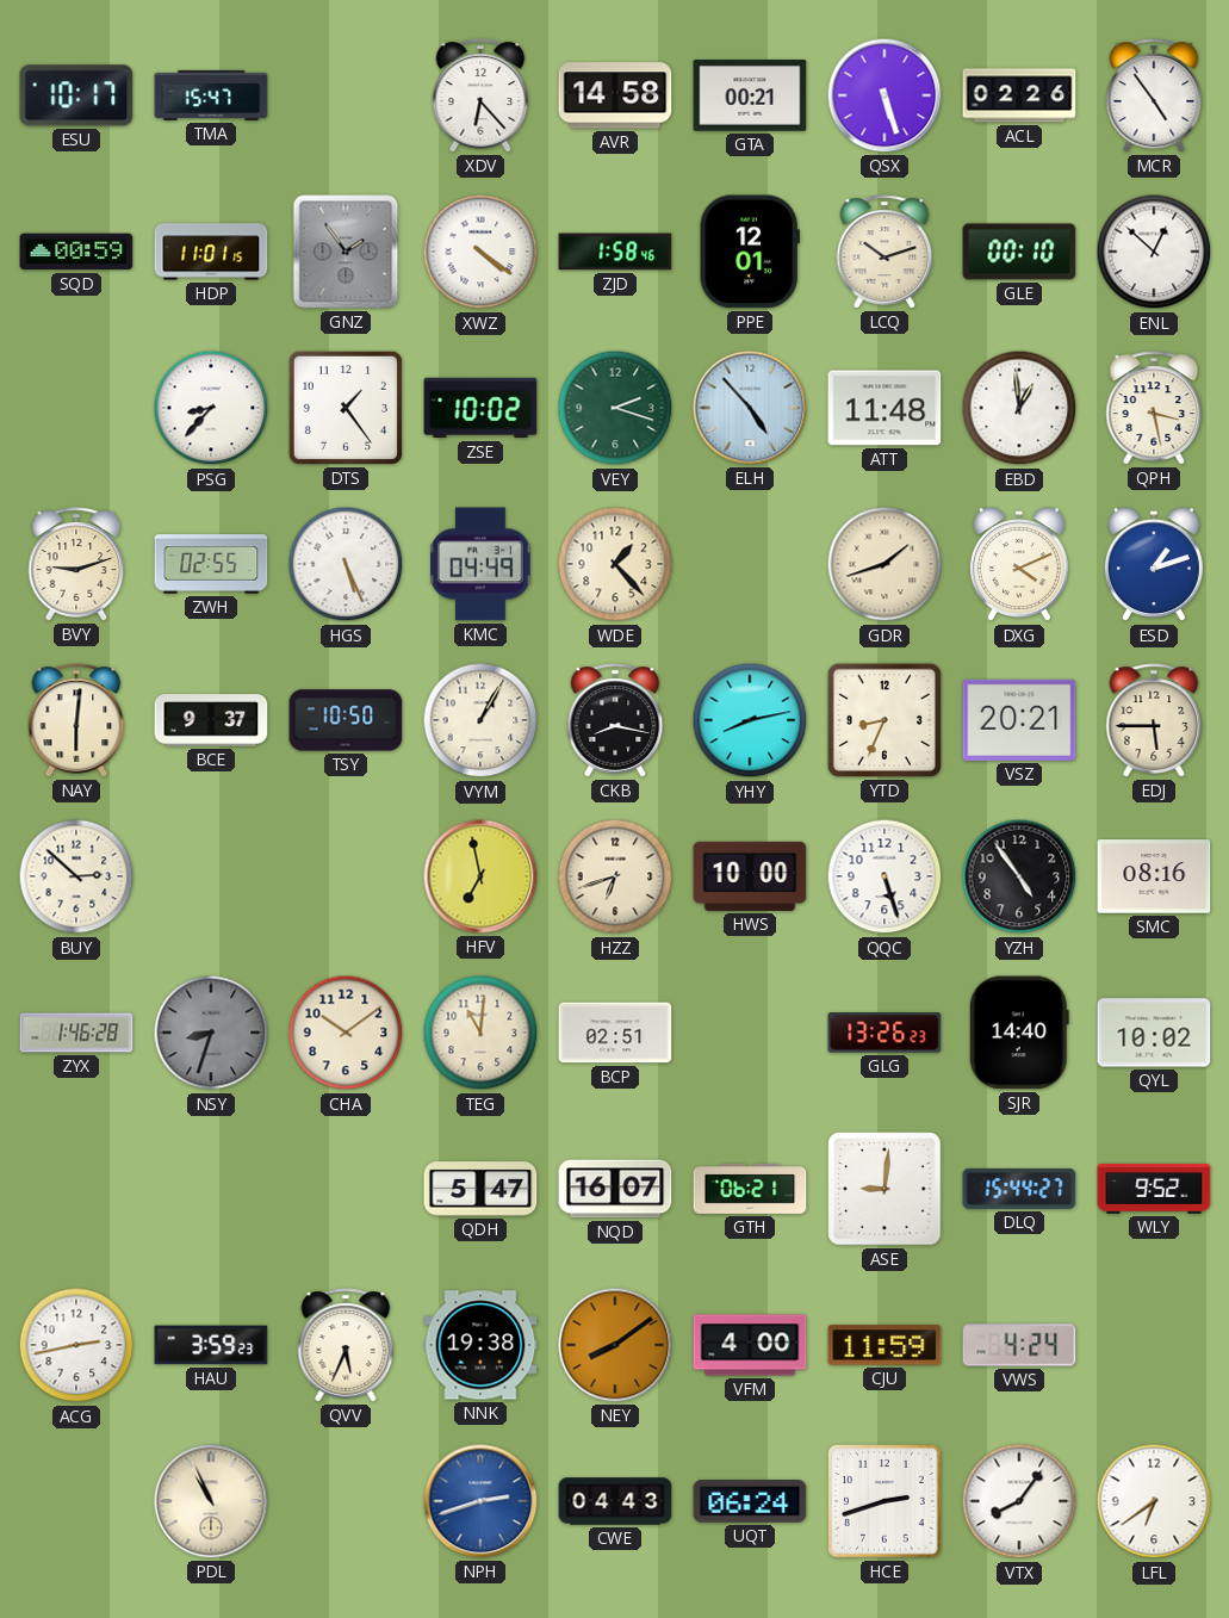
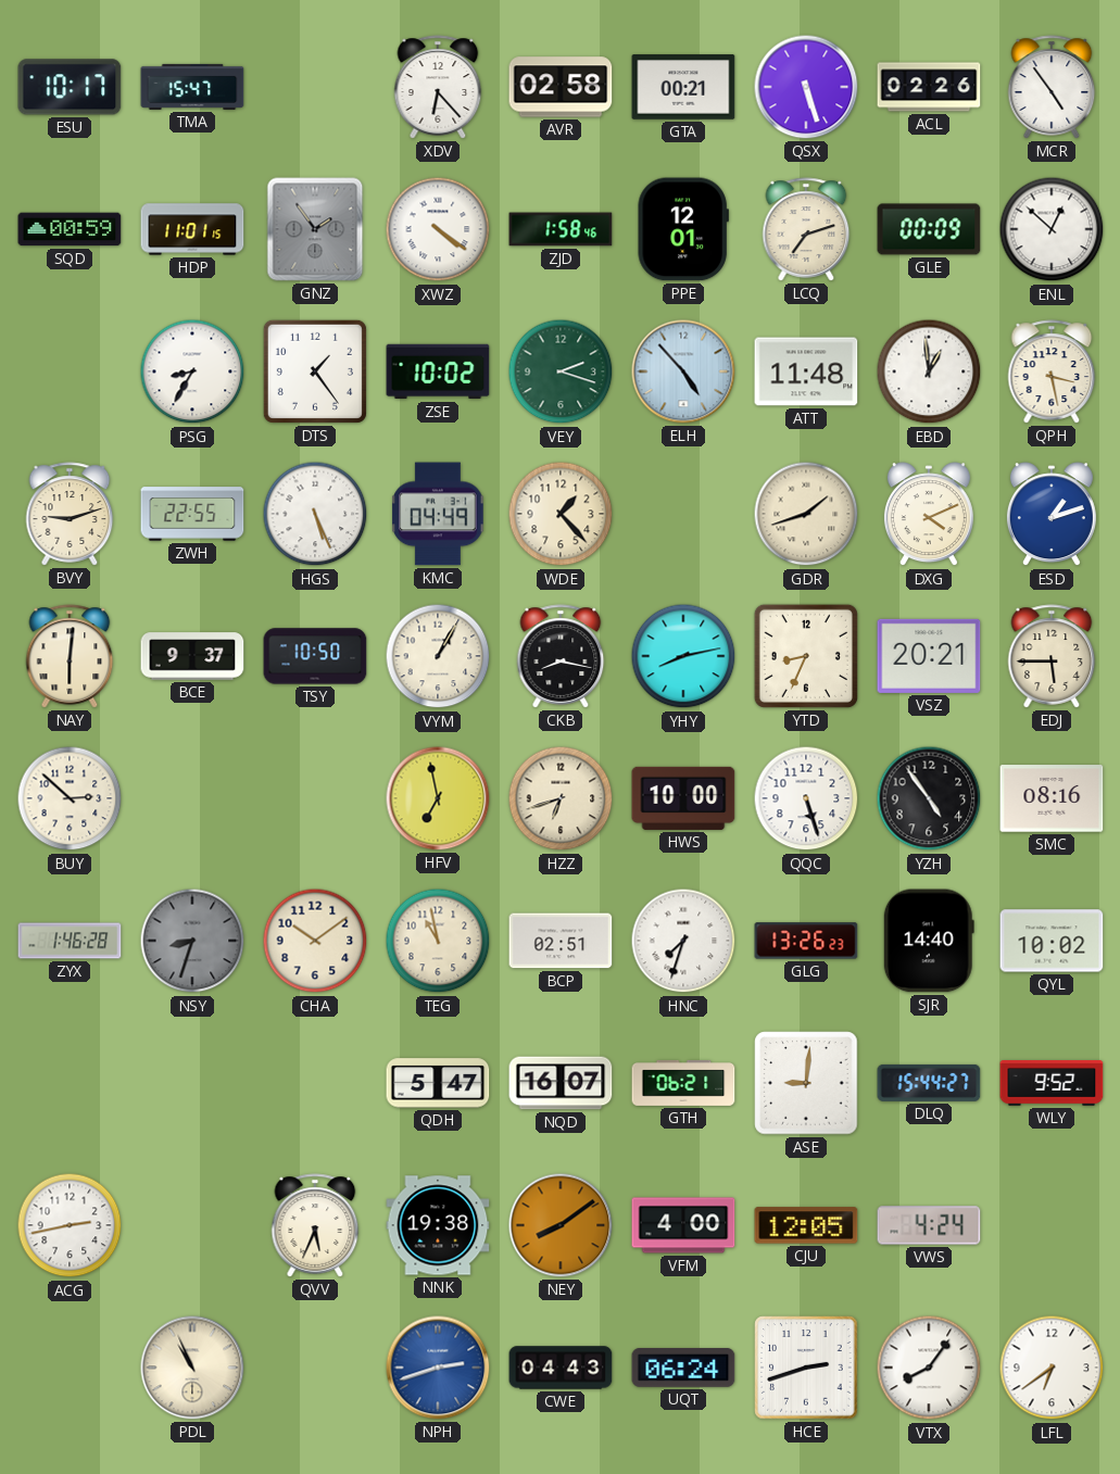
AVR: 14:58 -> 02:58
LCQ: 10:12 -> 7:12
GLE: 00:10 -> 00:09
PSG: 8:37 -> 8:35
ZWH: 02:55 -> 22:55
TEG: 11:01 -> 10:58
HNC: none -> 7:33
HAU: 3:59 -> none
CJU: 11:59 -> 12:05
